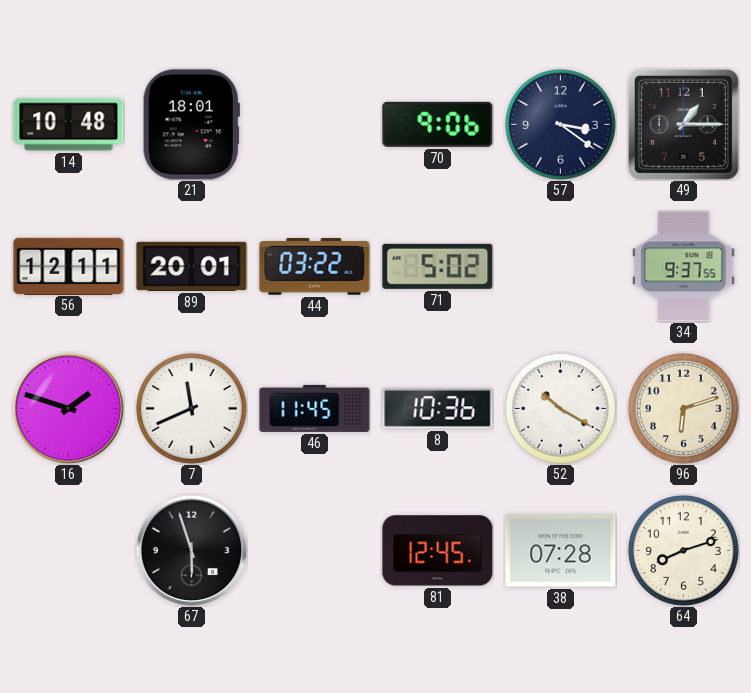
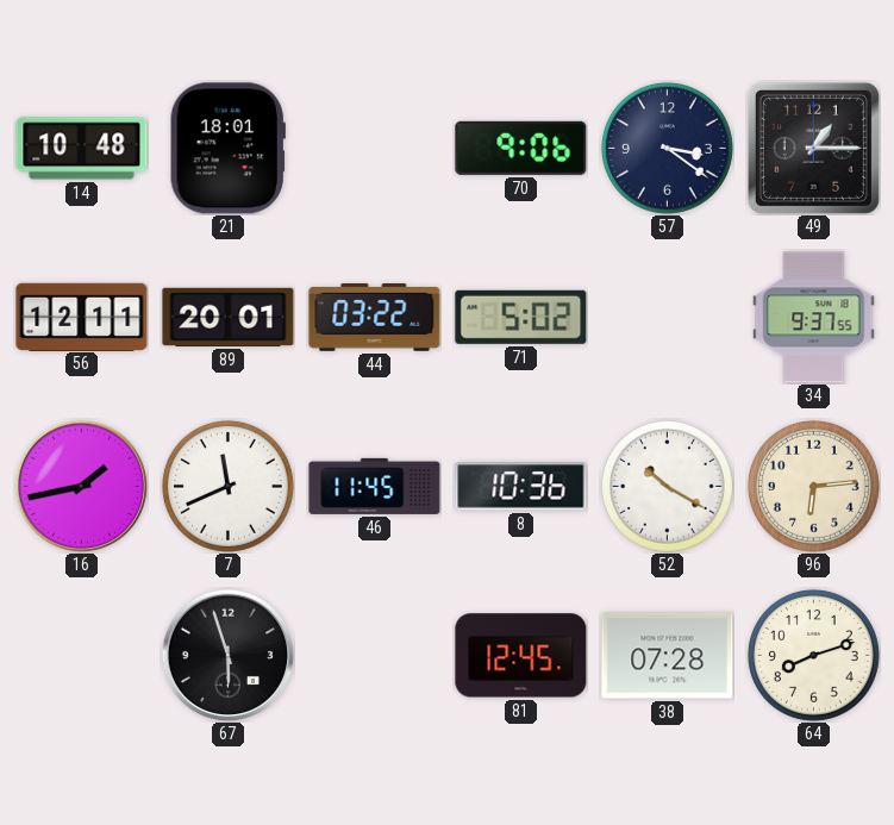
16: 1:48 -> 1:43
96: 6:12 -> 6:14
